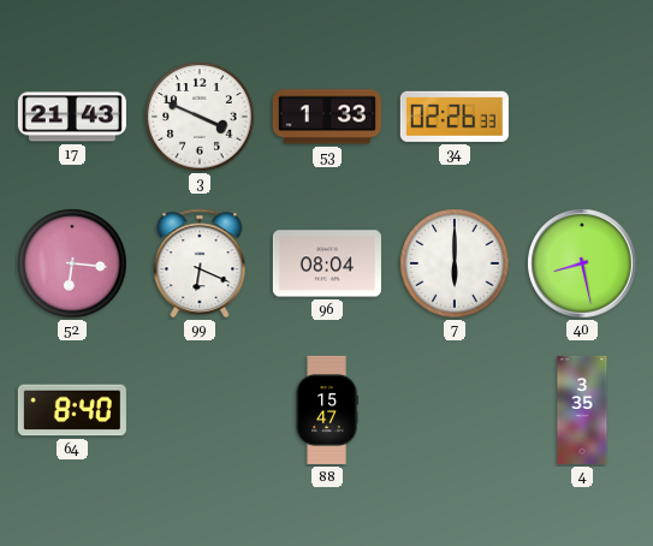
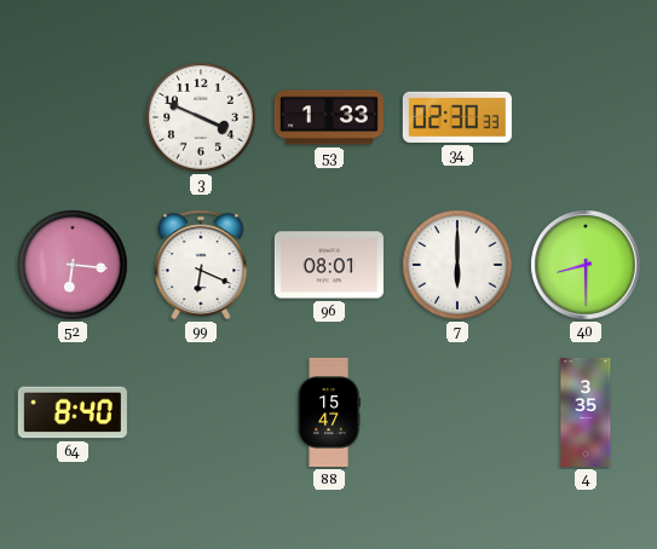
17: 21:43 -> none
34: 02:26 -> 02:30
96: 08:04 -> 08:01
40: 8:28 -> 8:30
